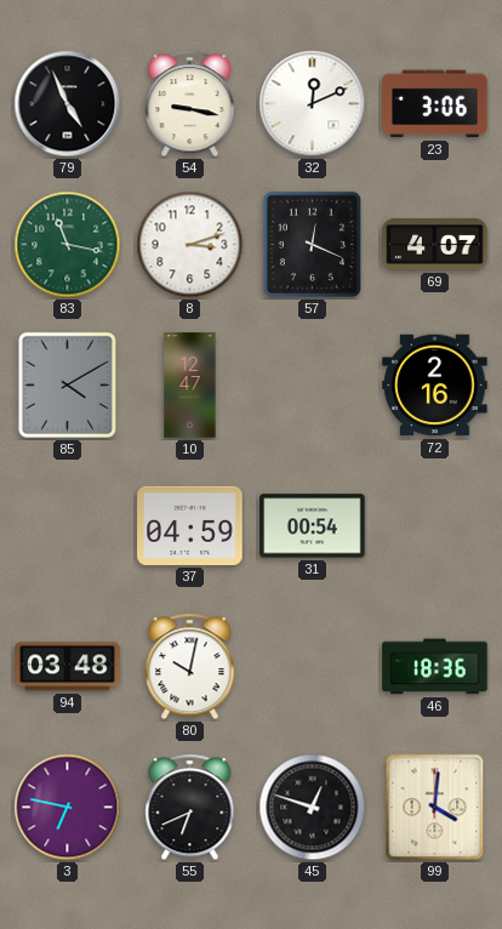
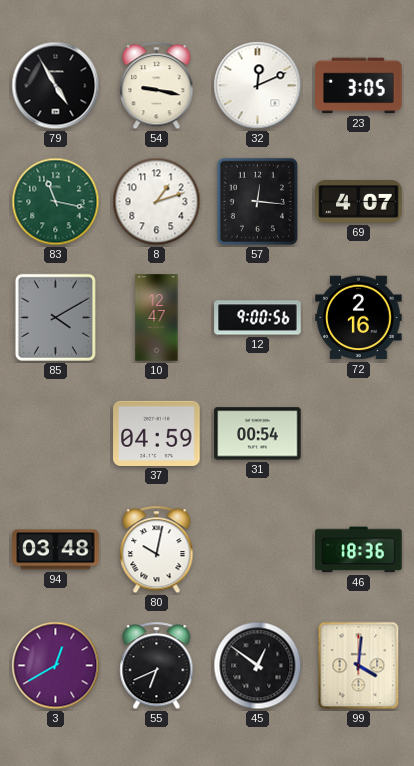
79: 4:56 -> 4:55
23: 3:06 -> 3:05
8: 3:12 -> 1:12
57: 12:19 -> 12:16
12: none -> 9:00
3: 6:47 -> 12:40
45: 12:48 -> 12:51
